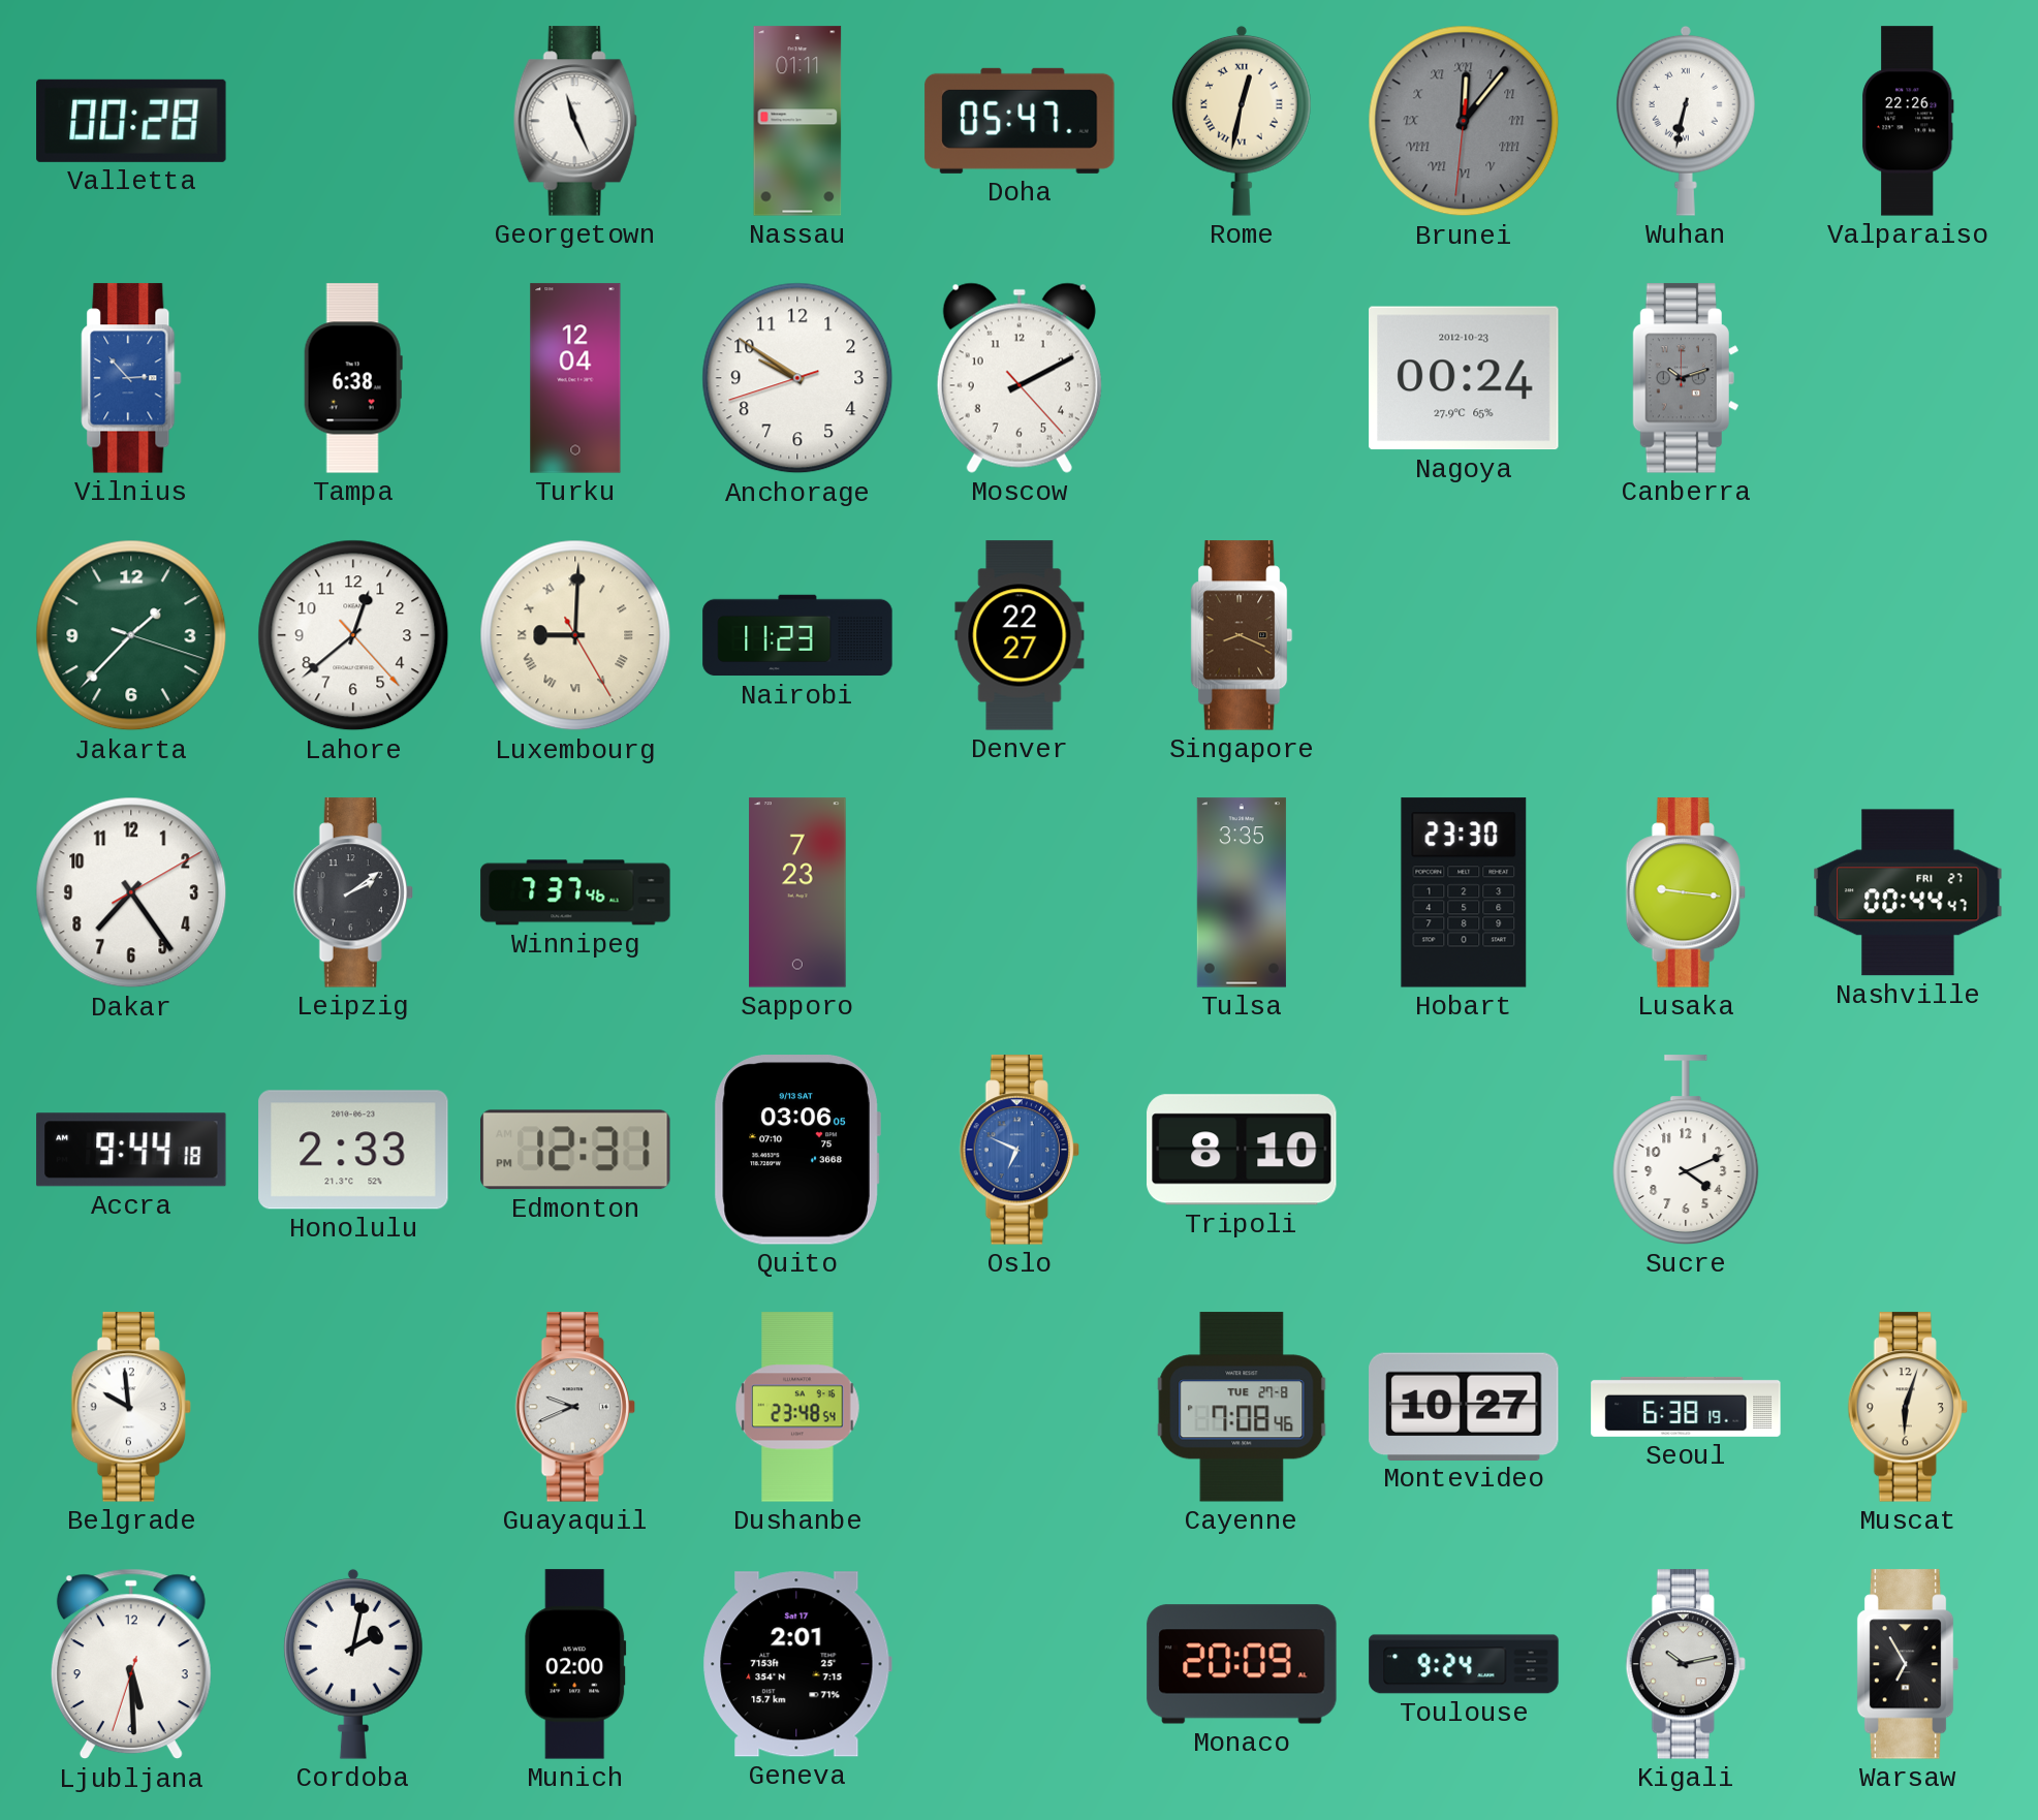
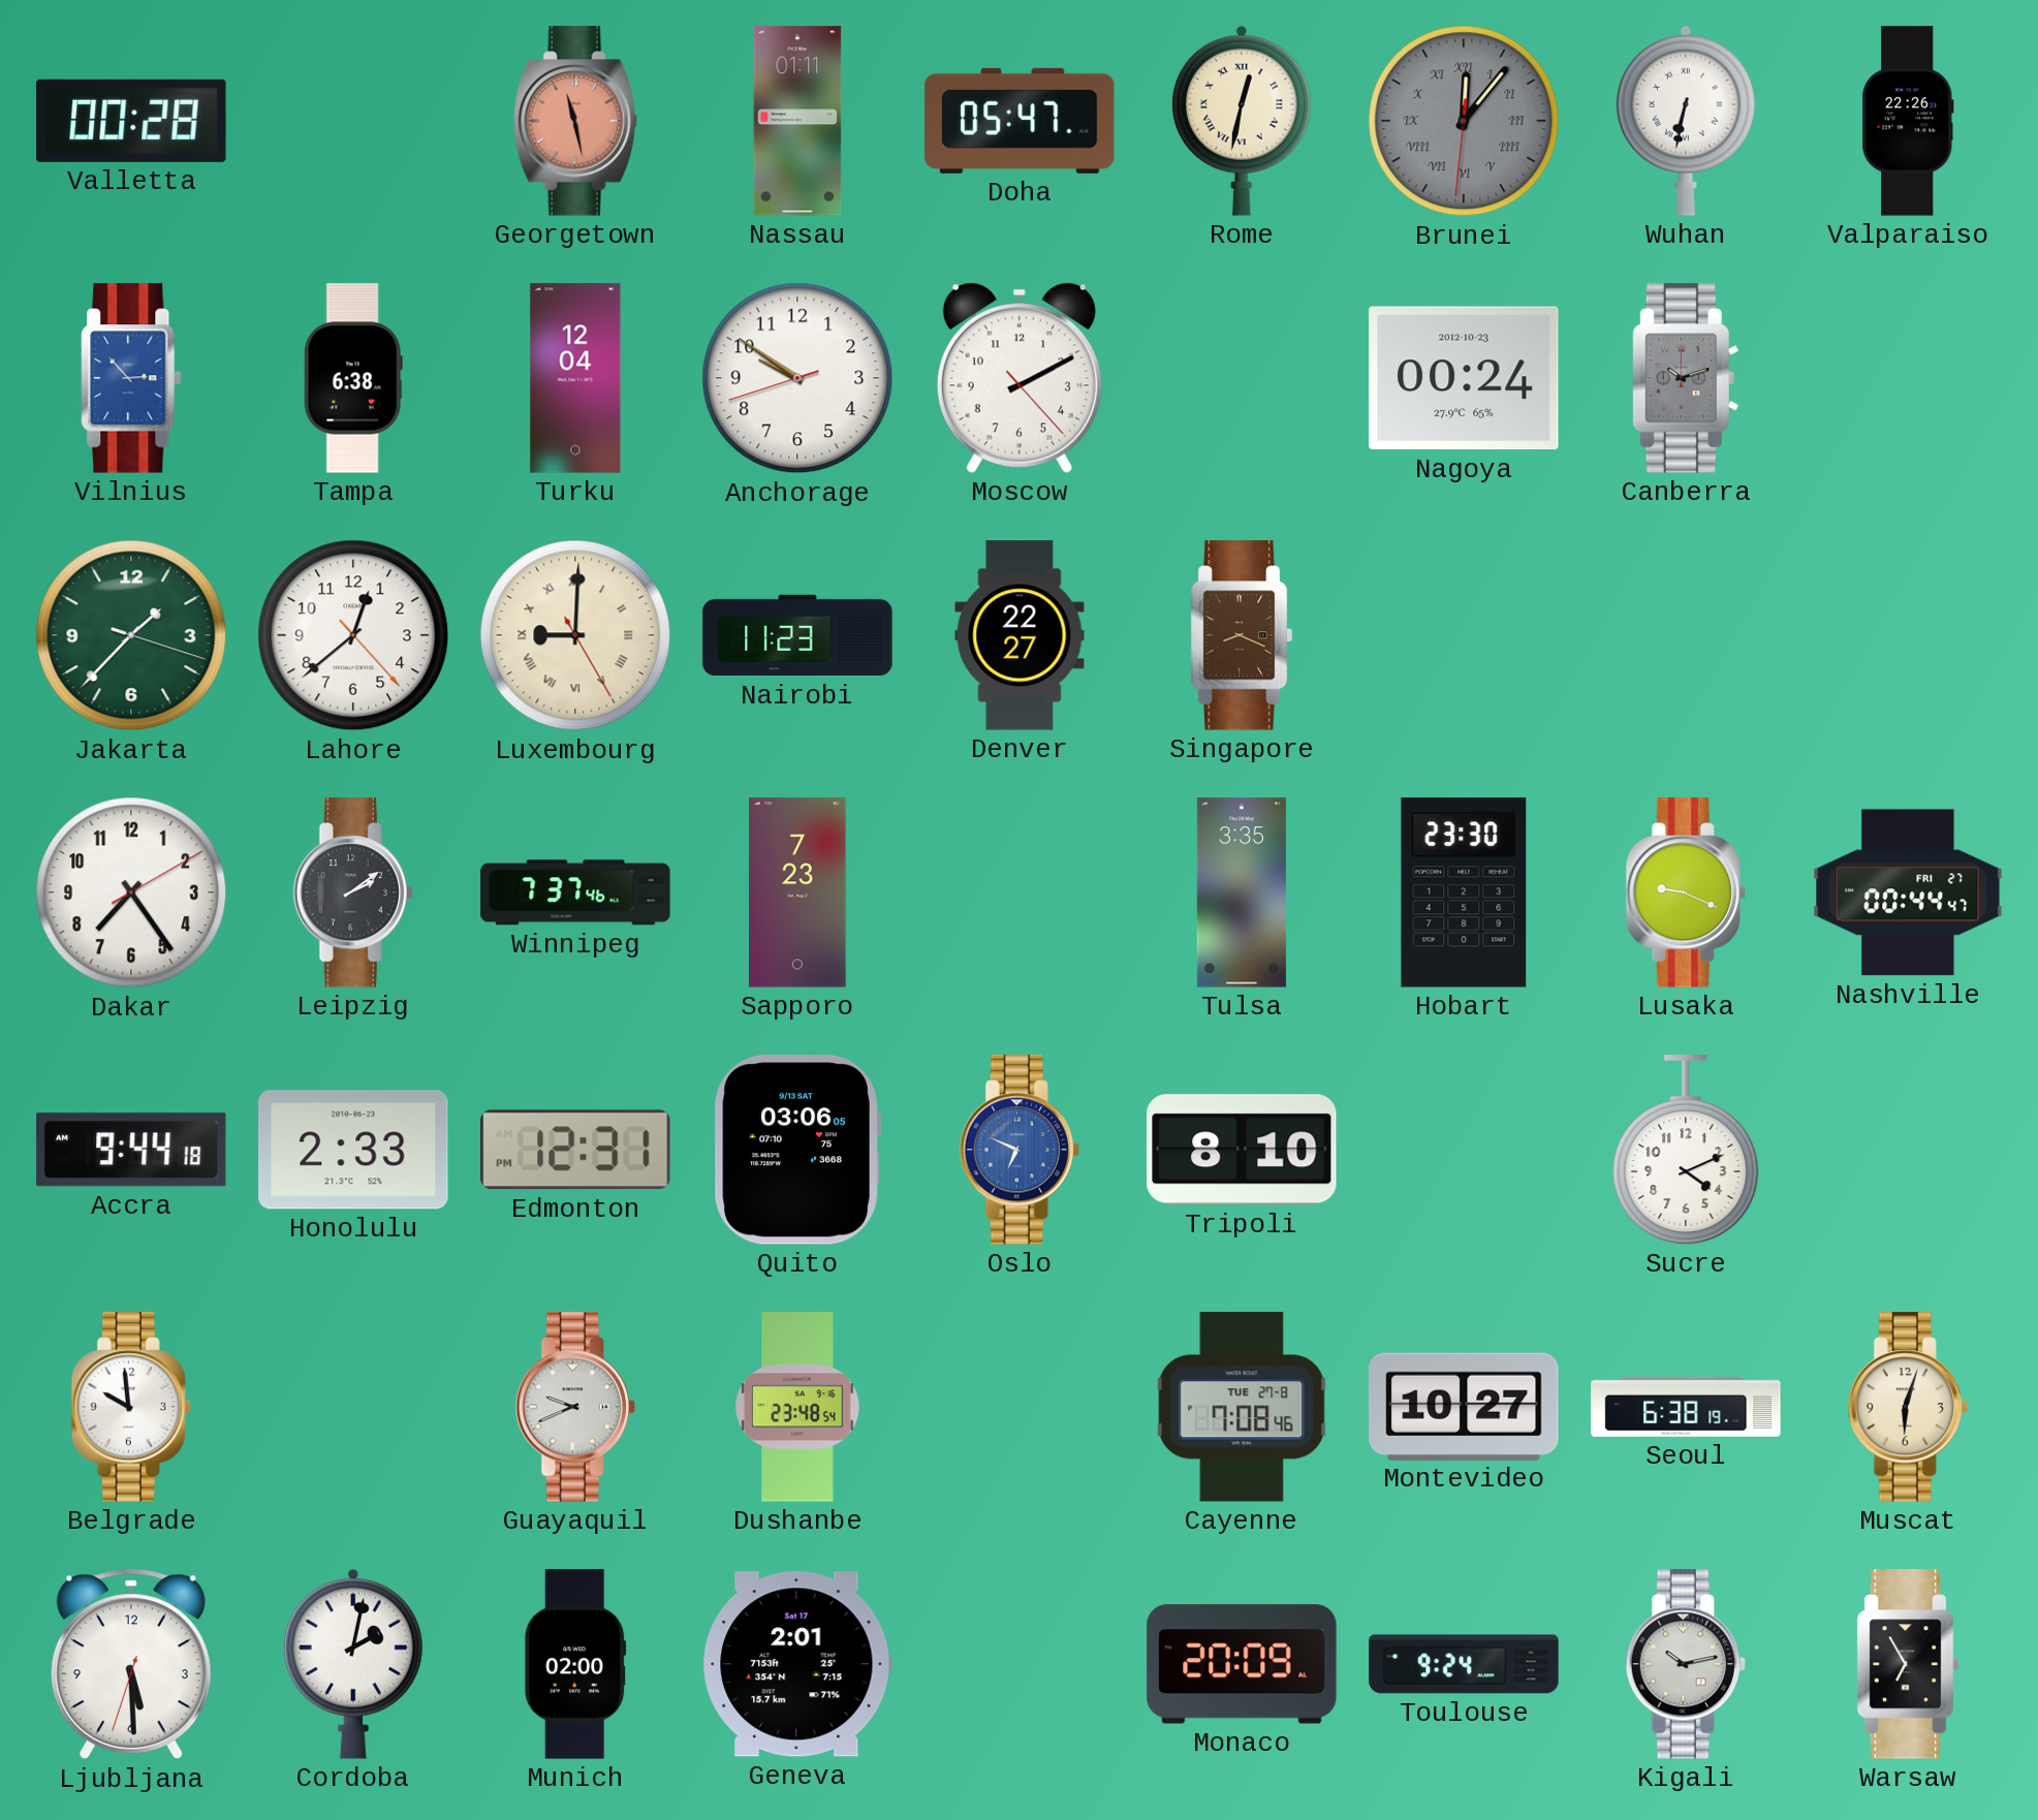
Georgetown: 11:26 -> 11:28
Georgetown dial: white -> salmon
Lusaka: 9:16 -> 9:19
